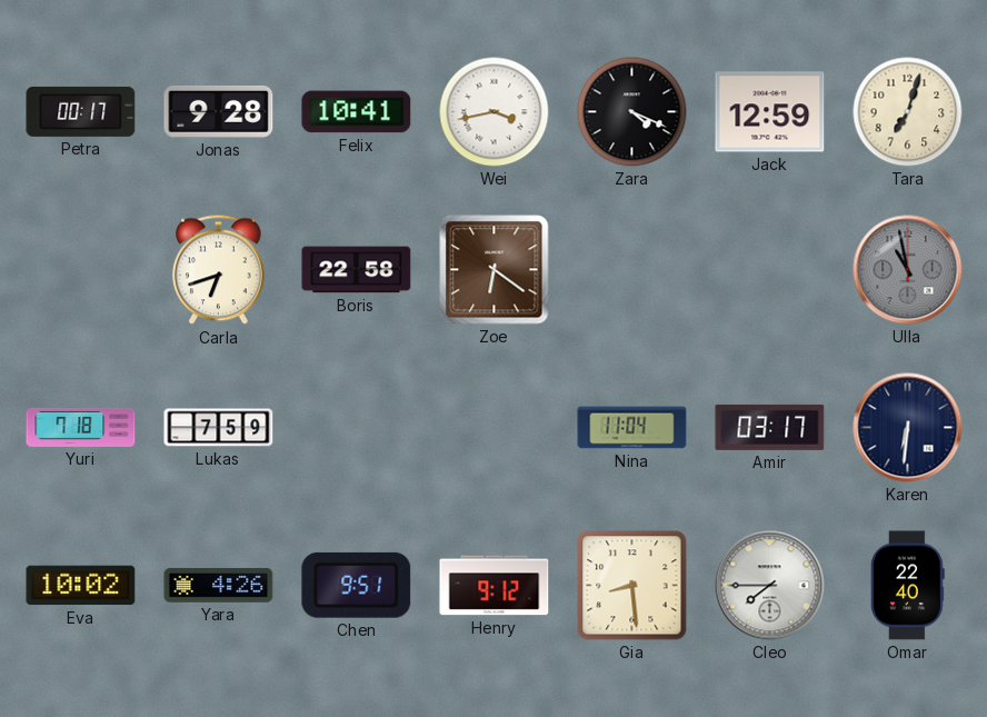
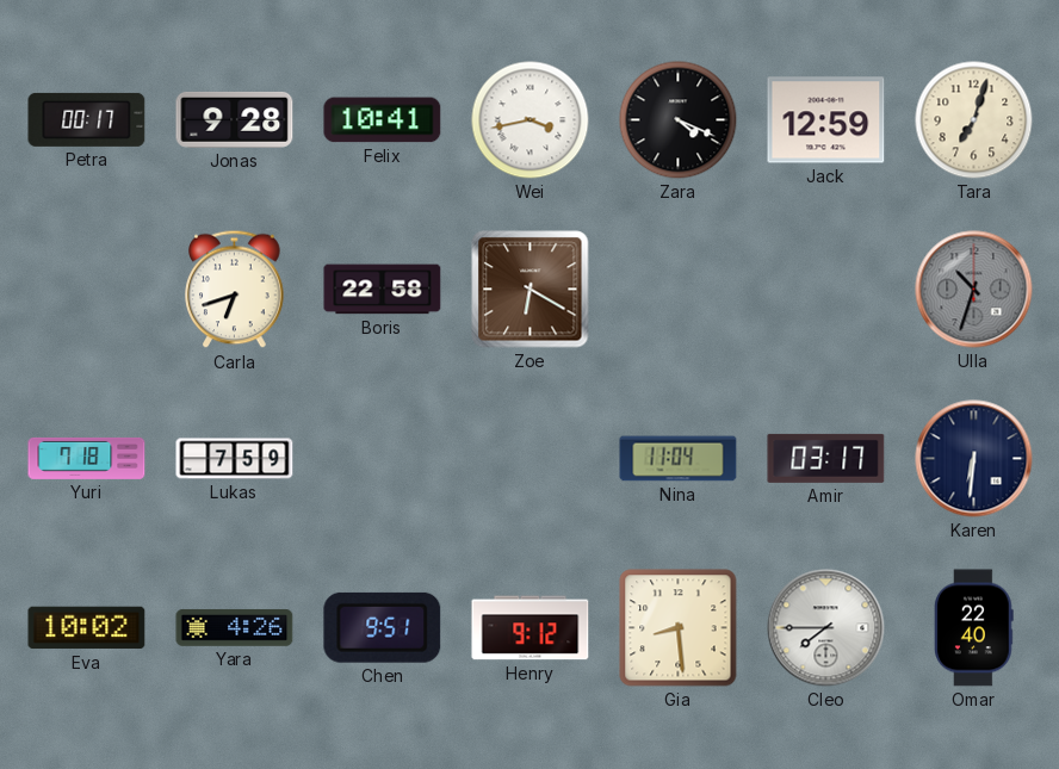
Zoe: 6:21 -> 6:20
Ulla: 10:58 -> 10:33
